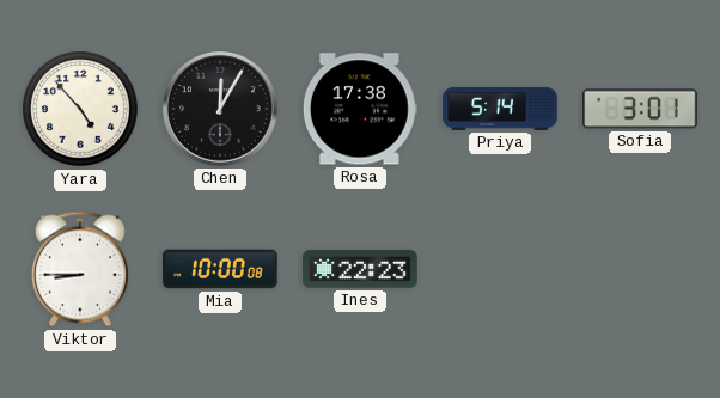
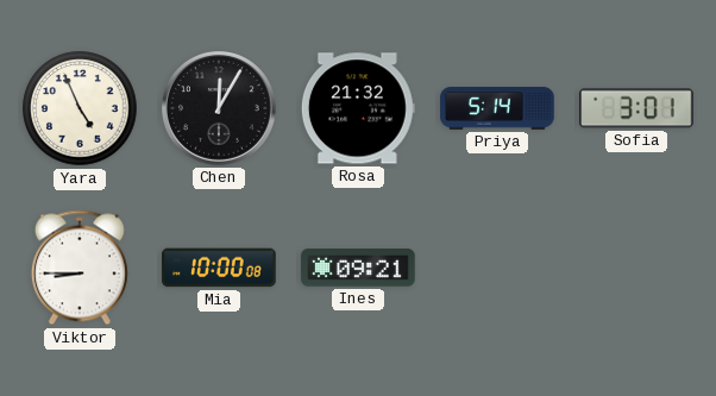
Yara: 4:53 -> 4:56
Rosa: 17:38 -> 21:32
Ines: 22:23 -> 09:21
